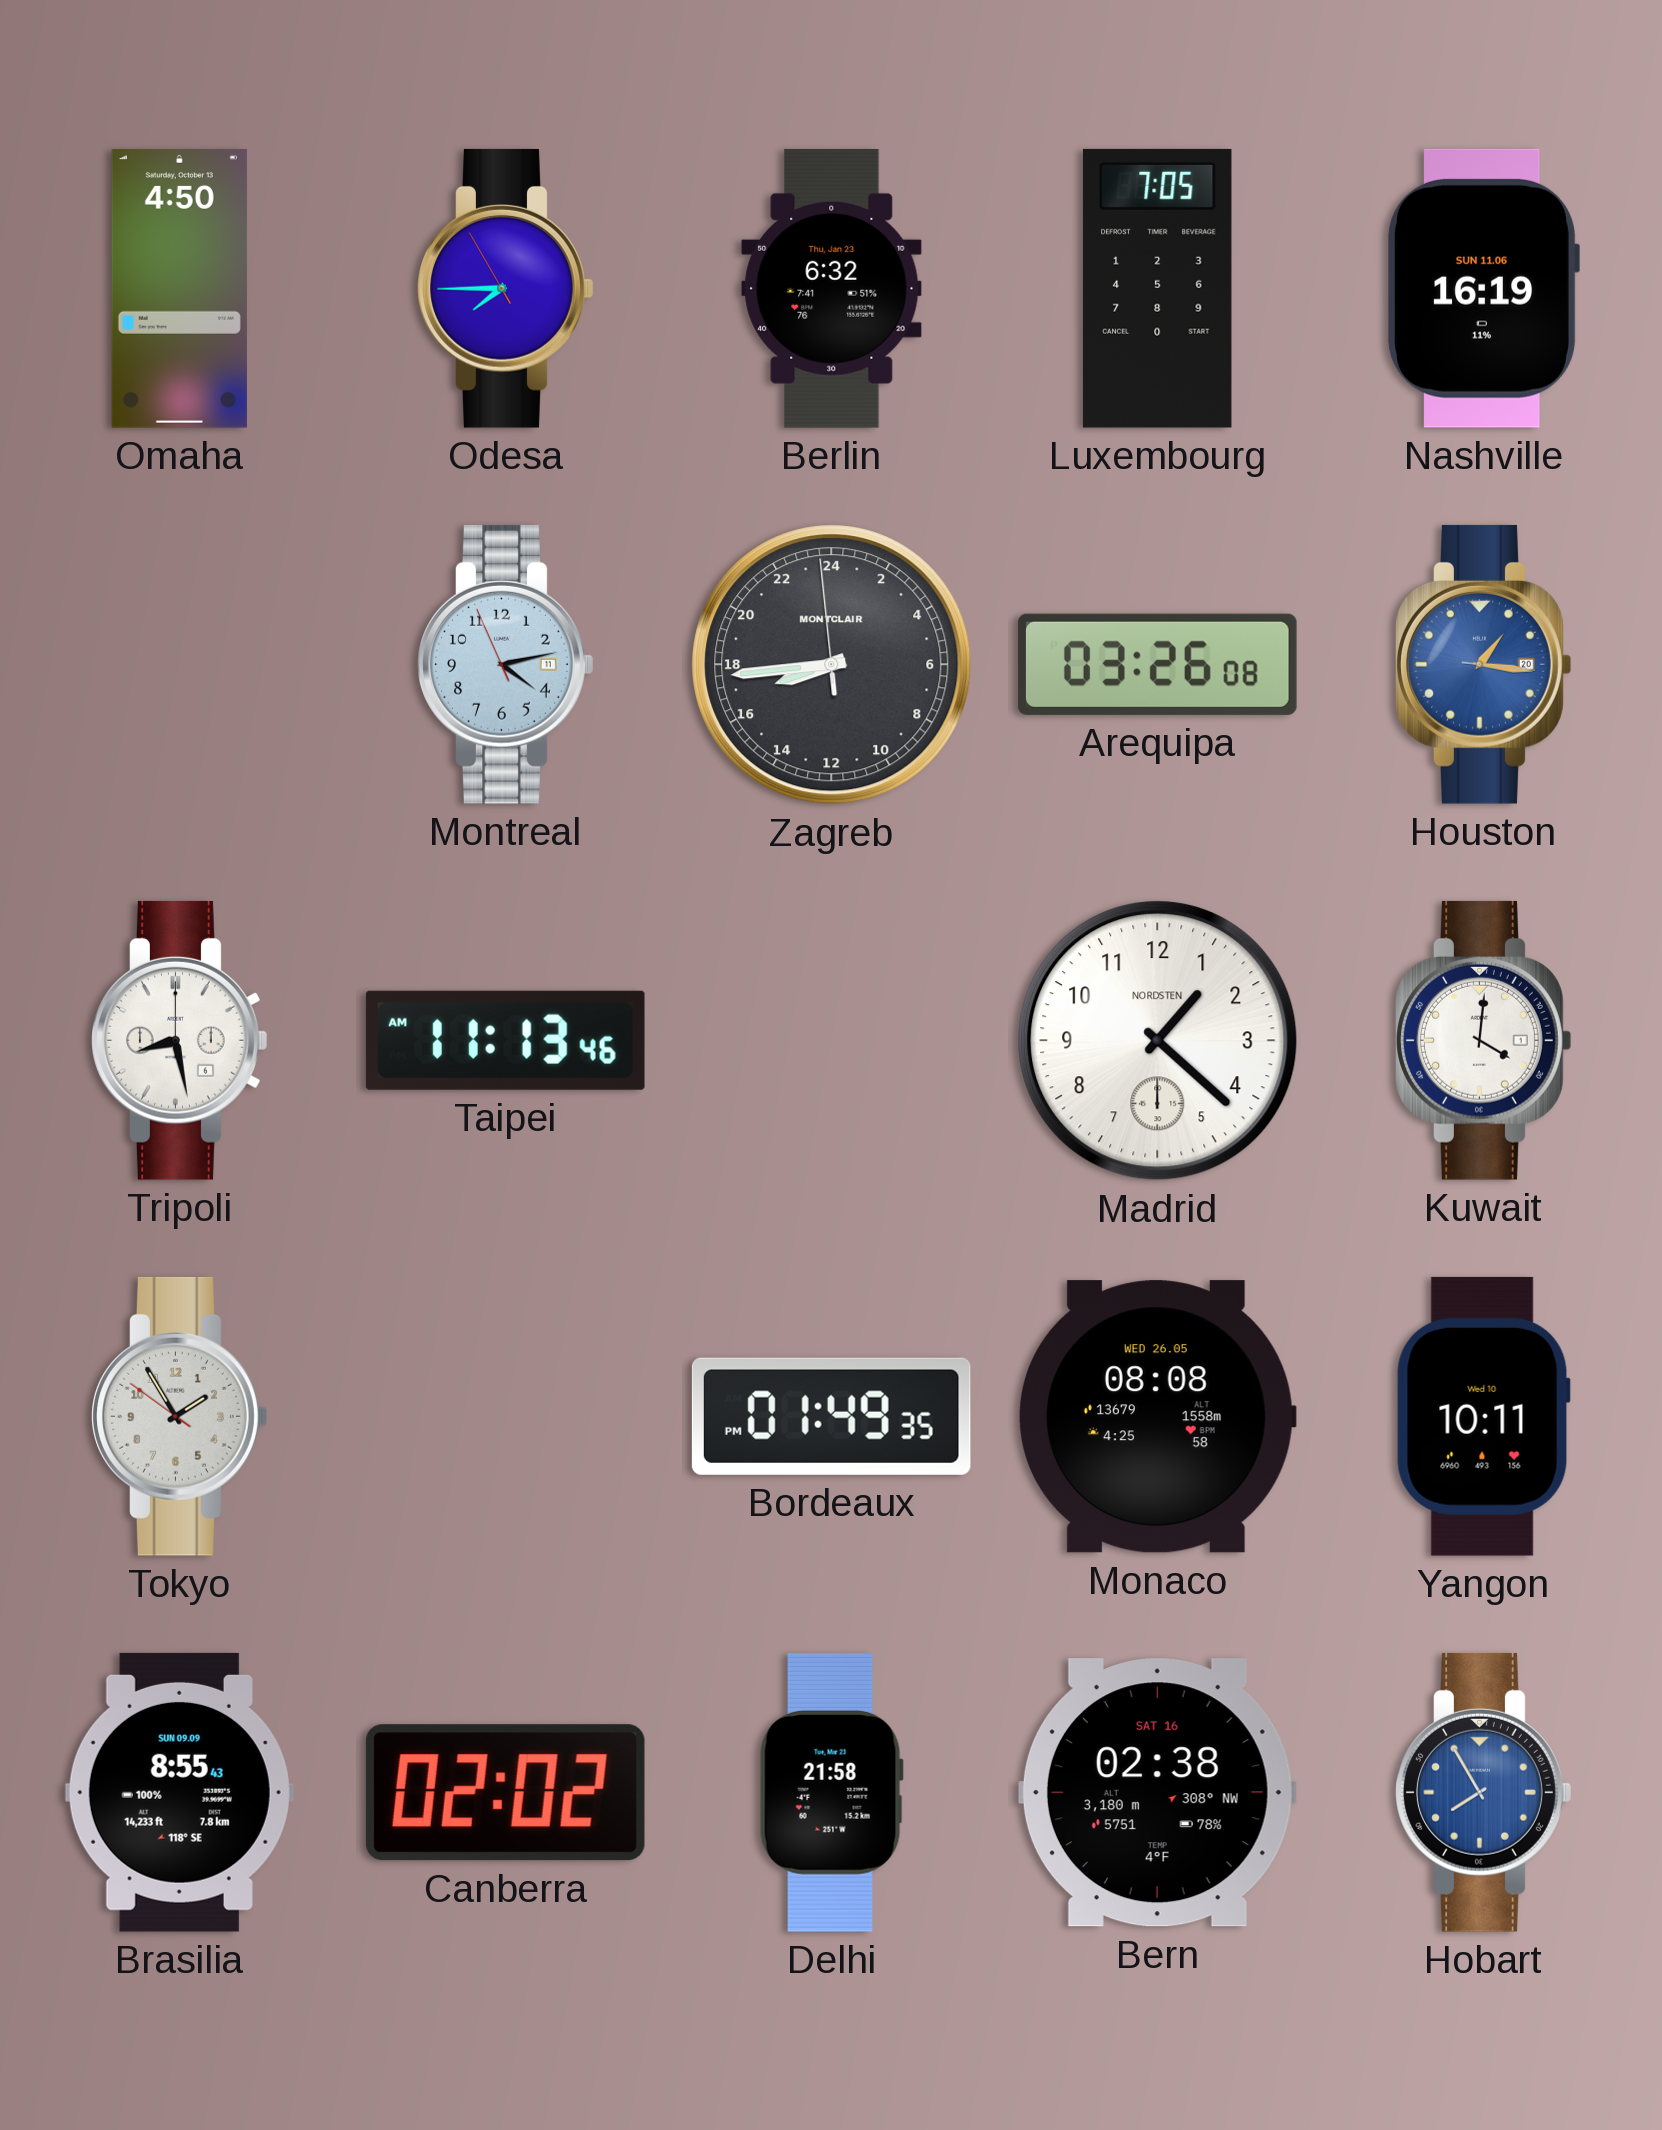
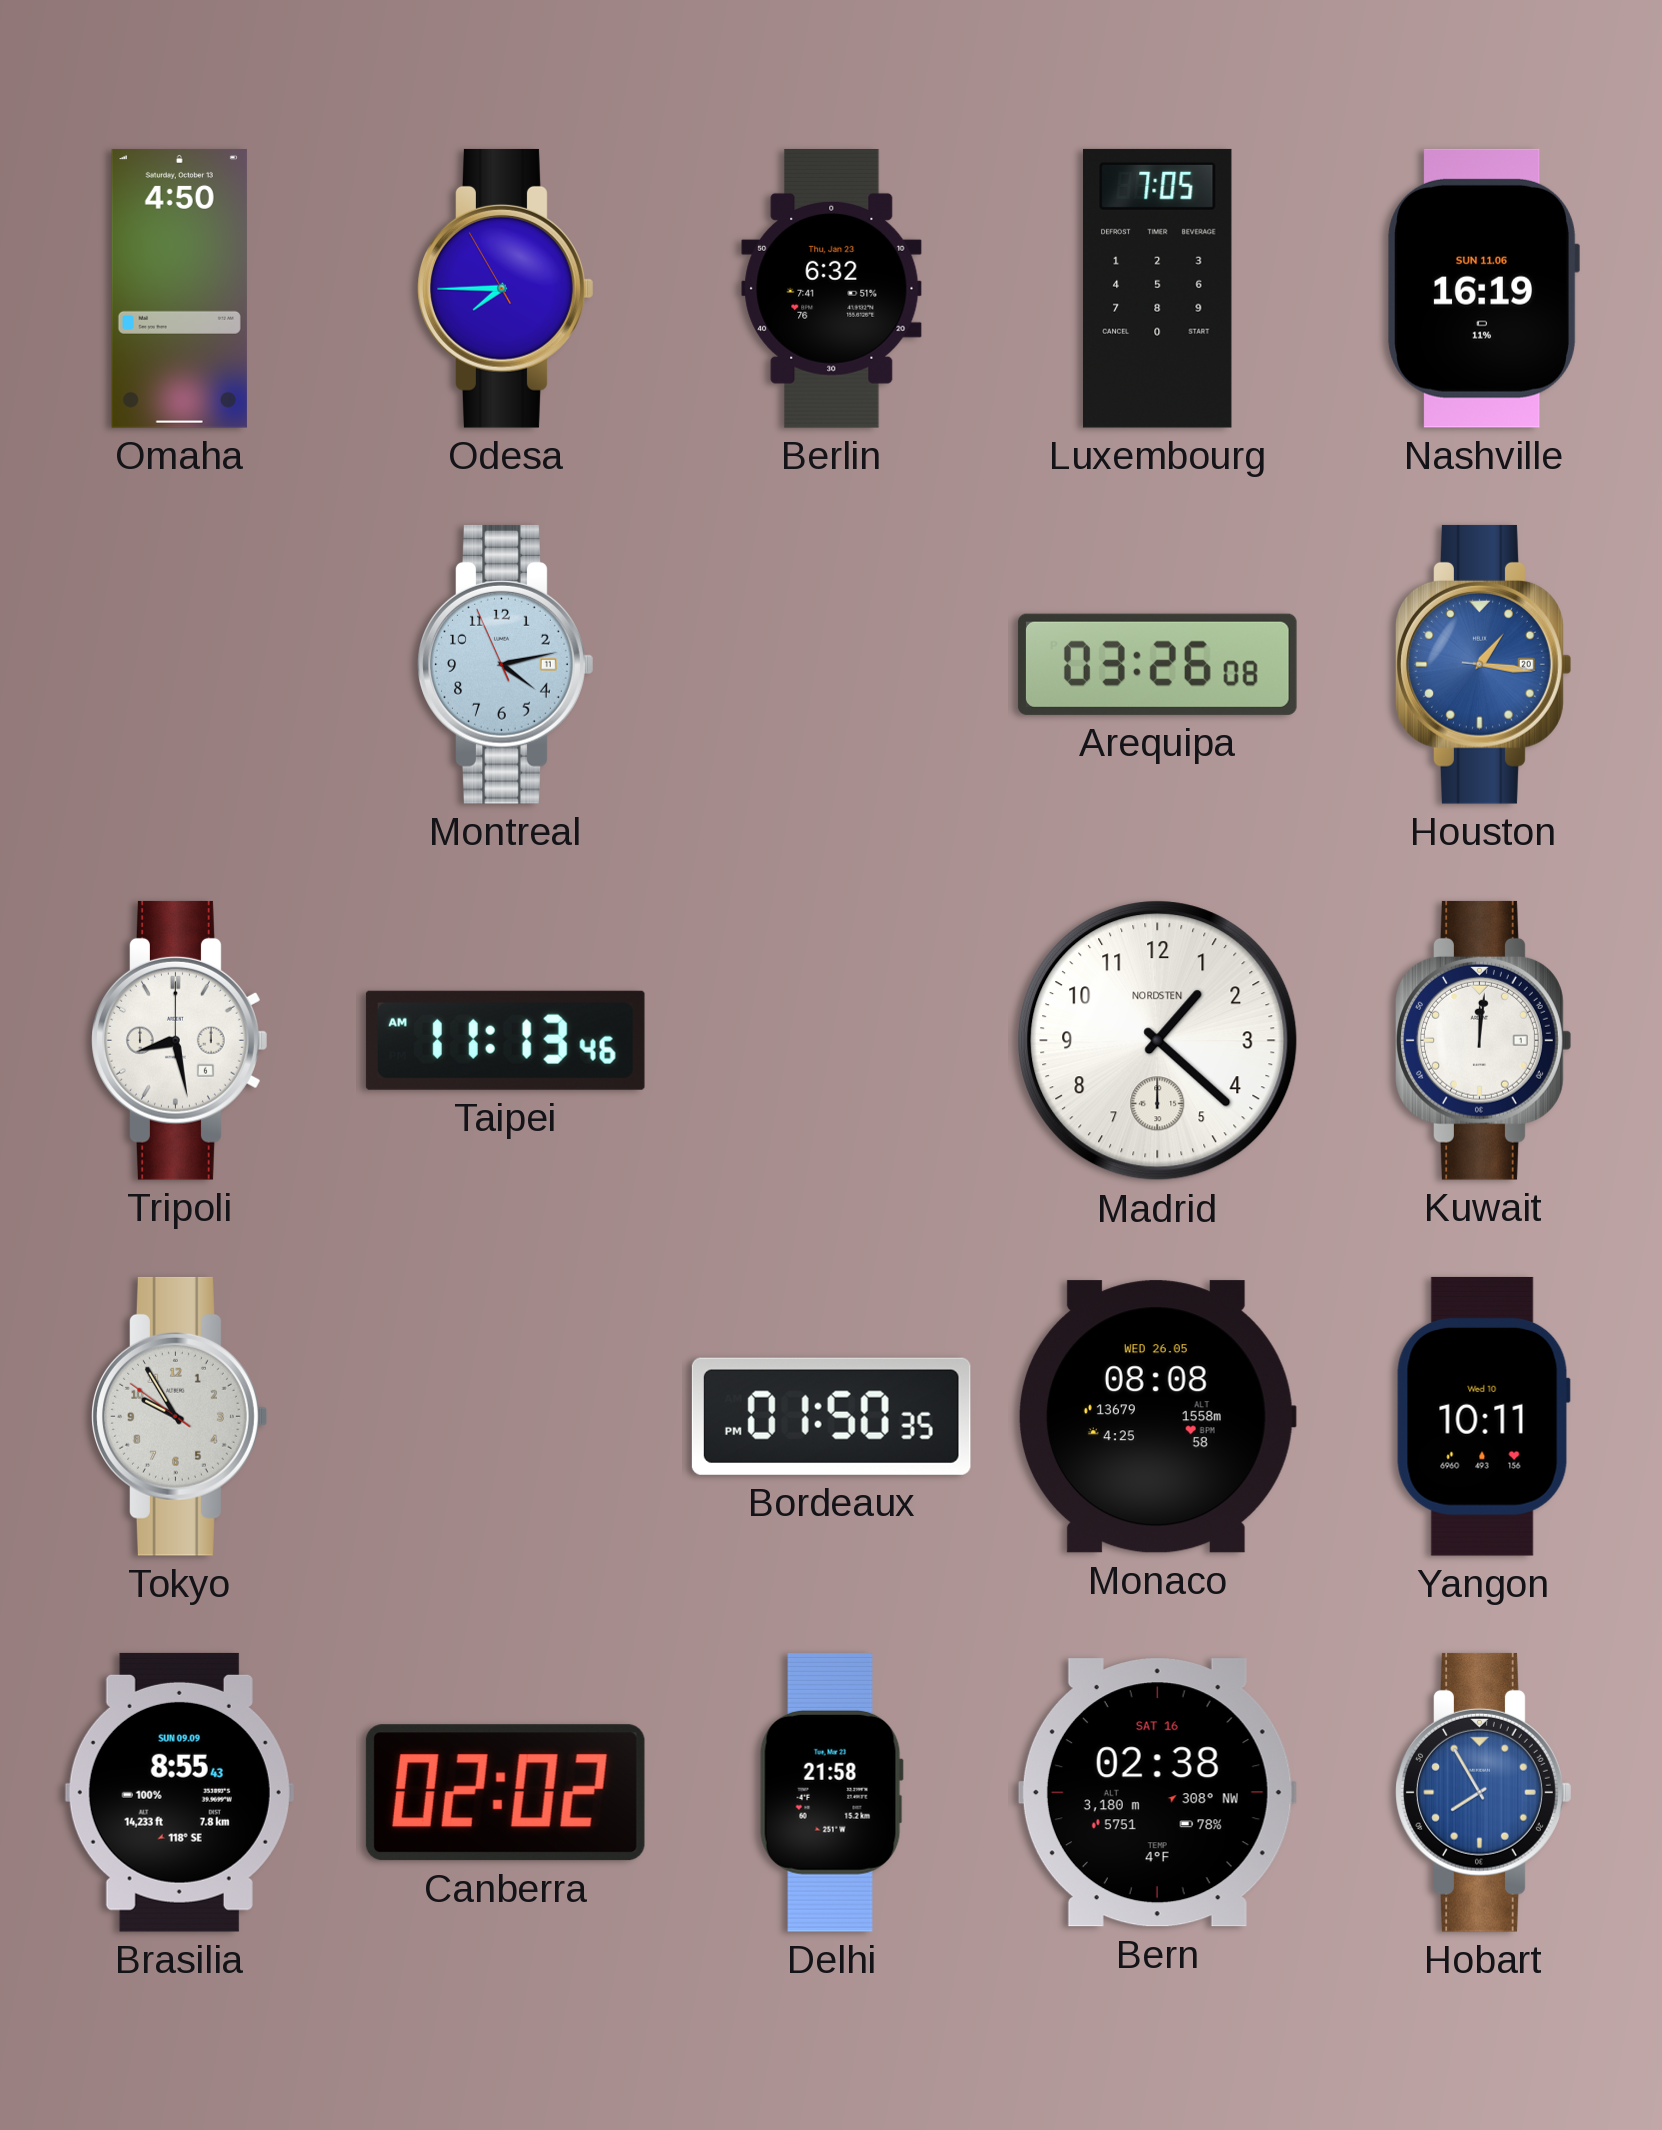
Zagreb: 16:43 -> none
Kuwait: 4:01 -> 12:01
Tokyo: 1:54 -> 9:54
Bordeaux: 01:49 -> 01:50
